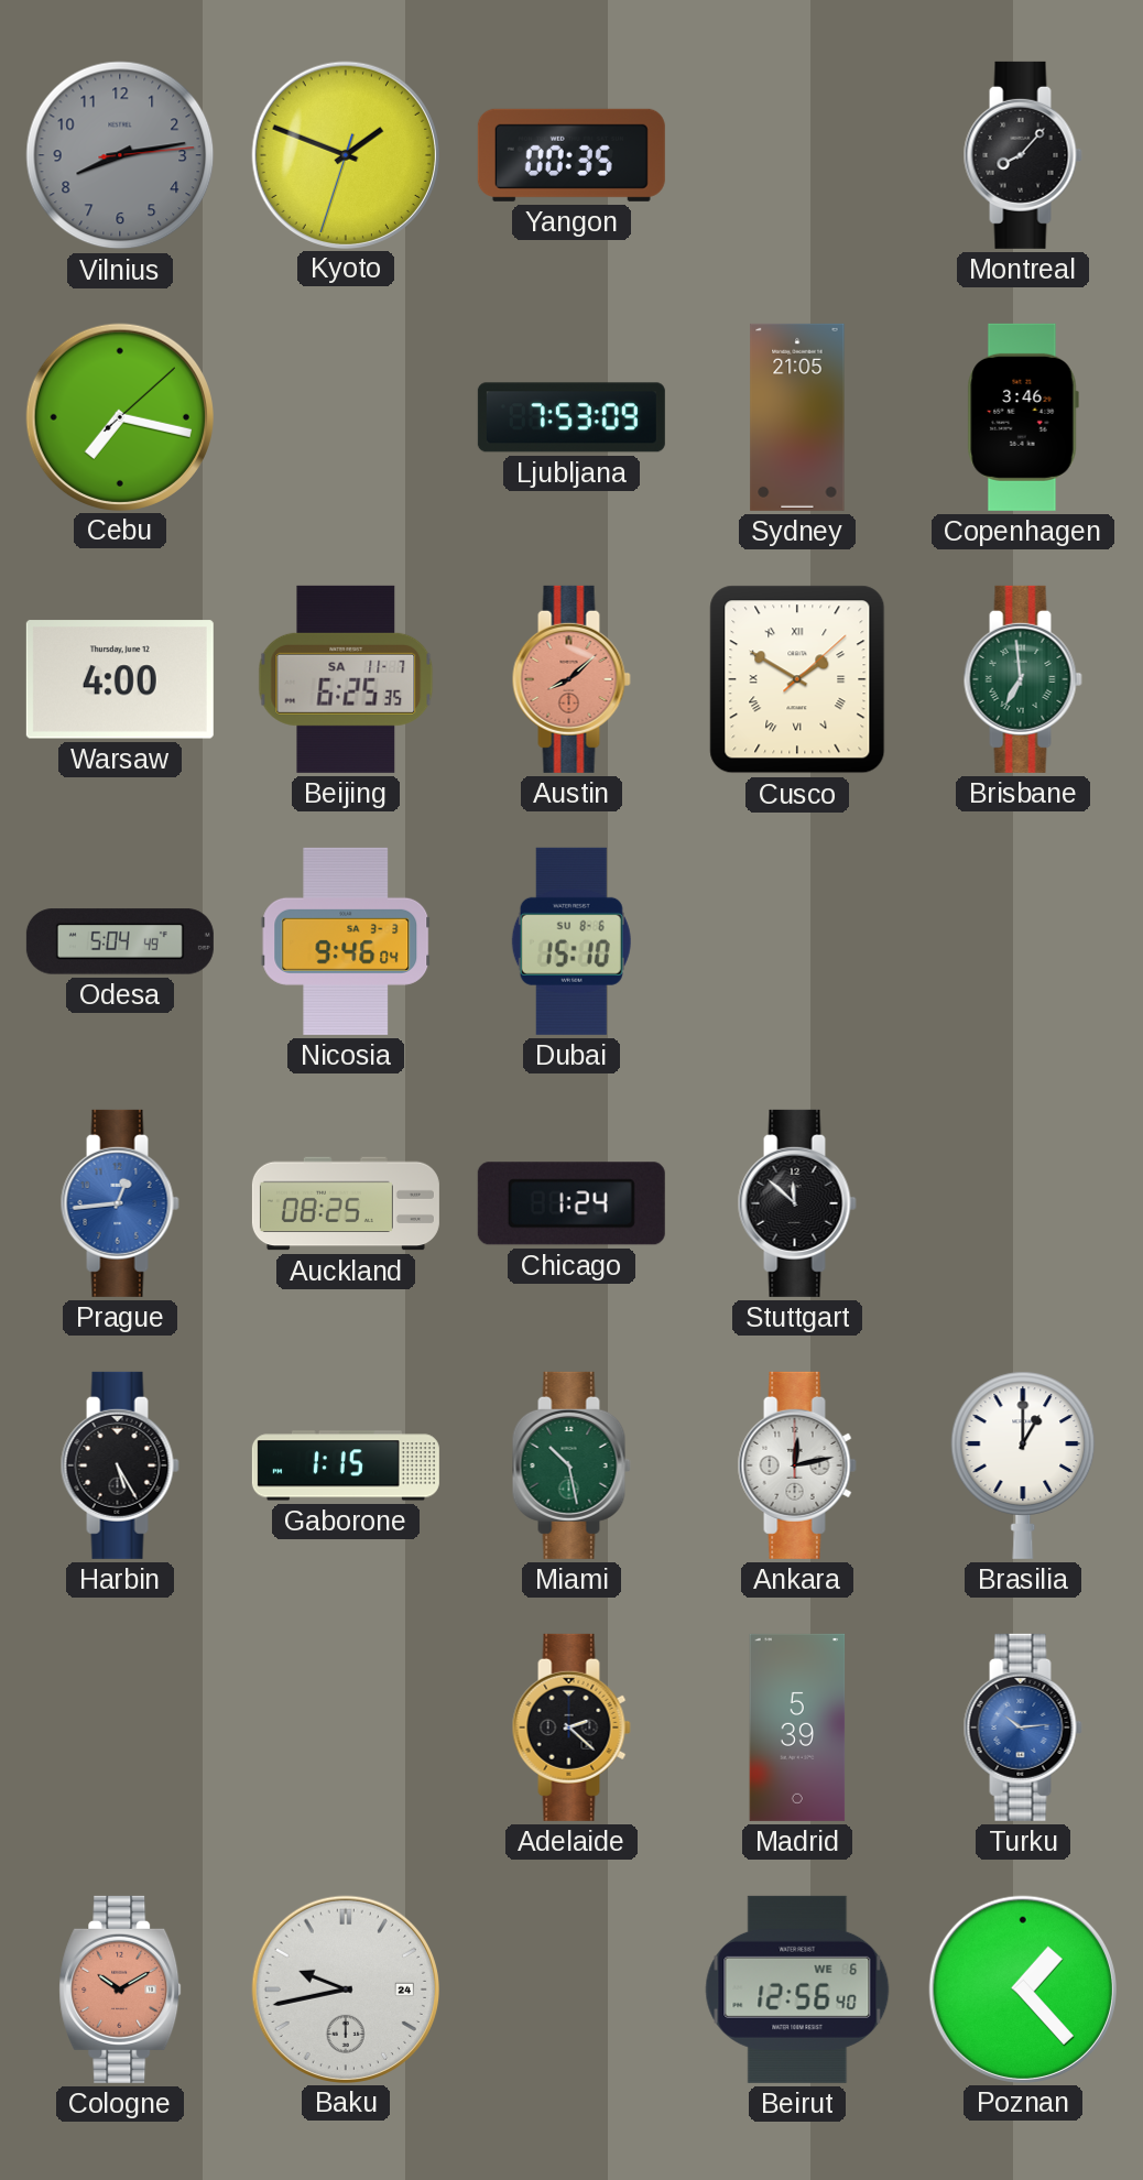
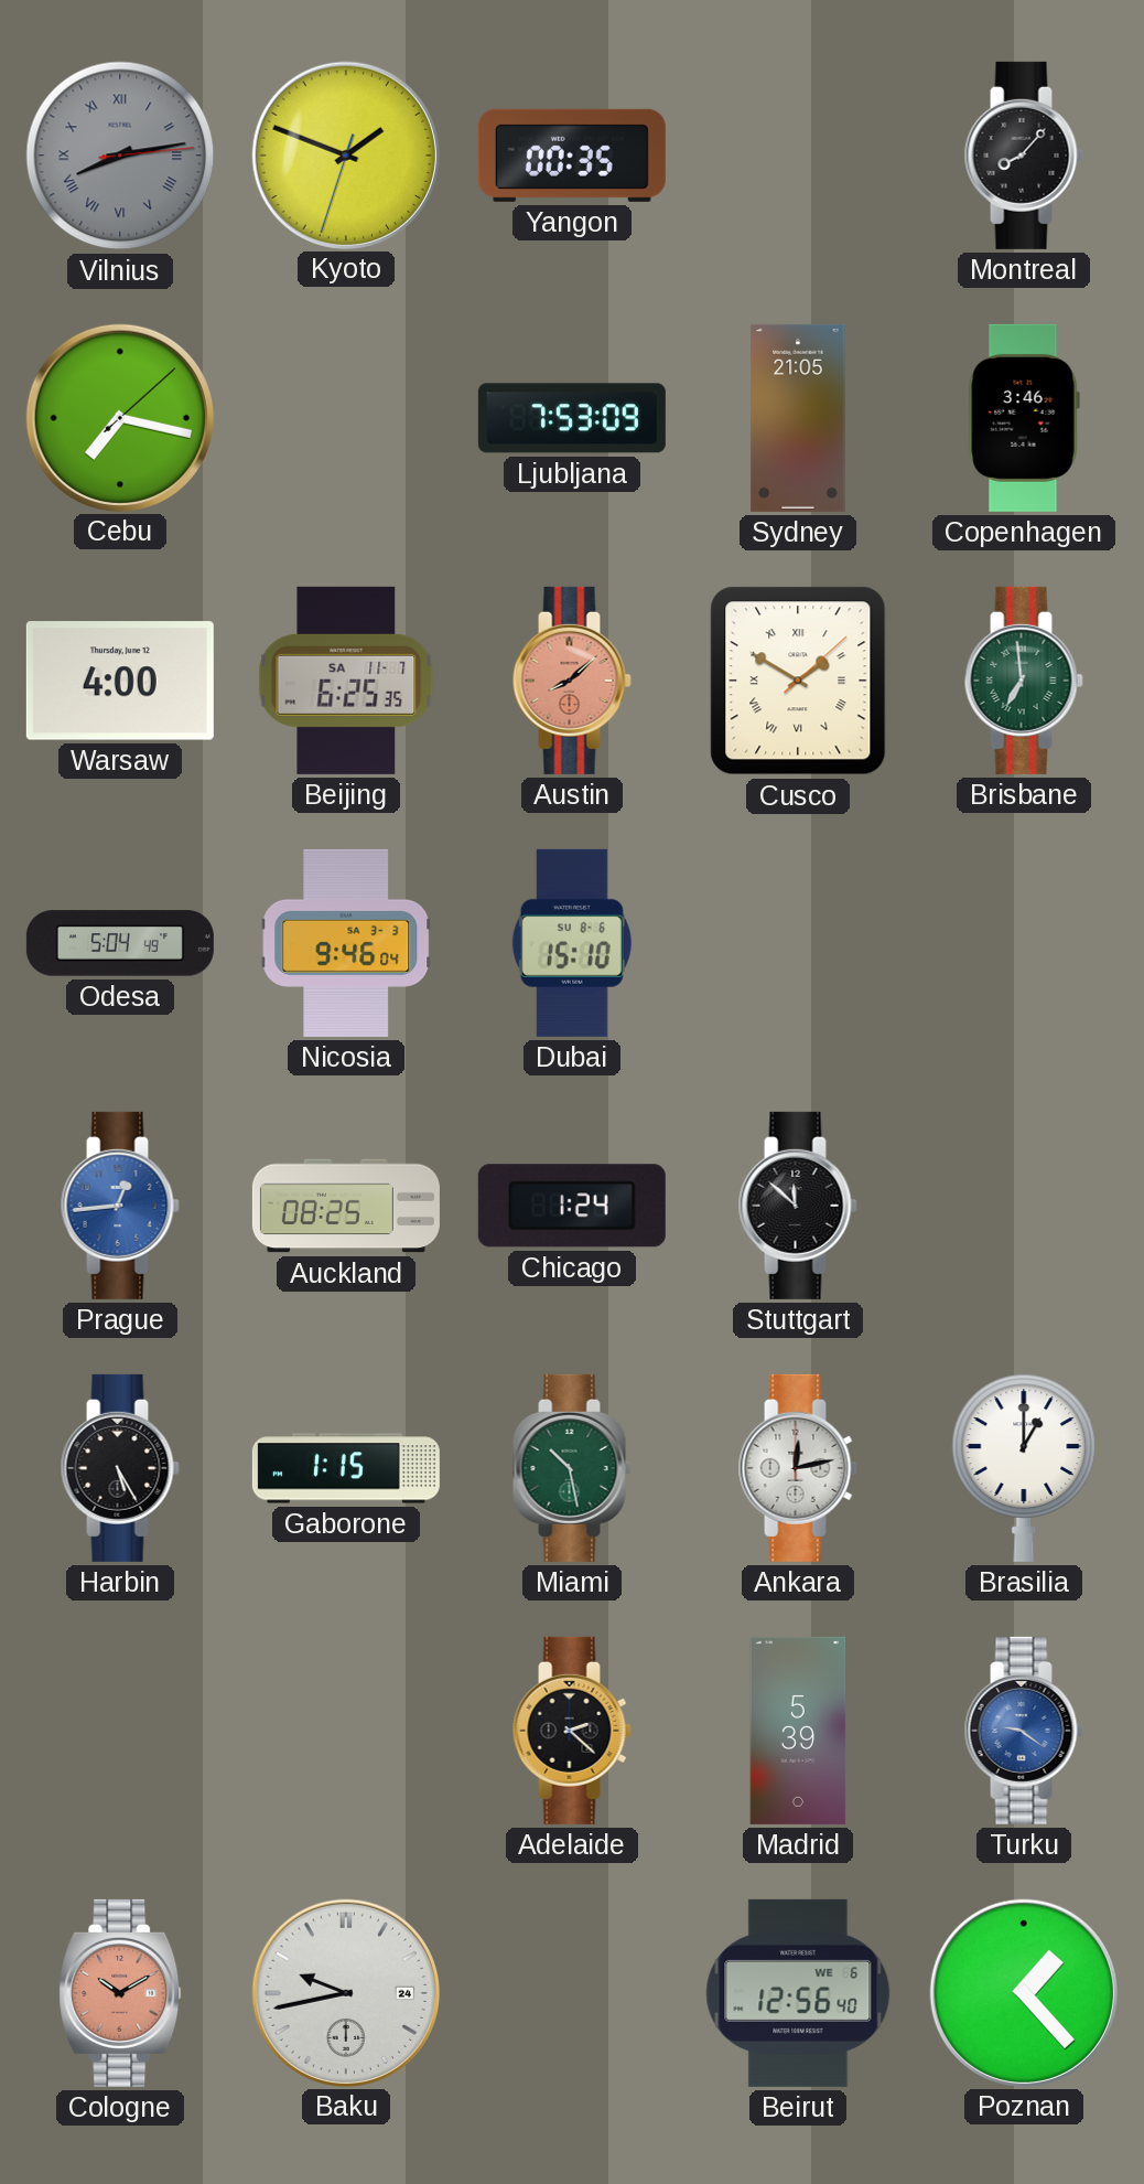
Vilnius numerals: Arabic -> Roman
Turku: 10:14 -> 9:21
